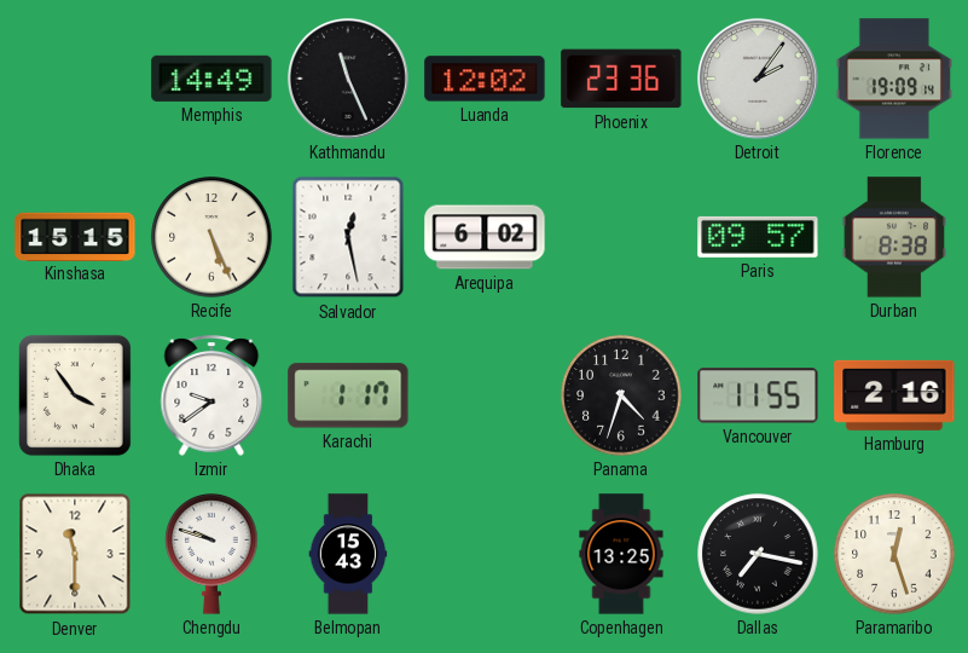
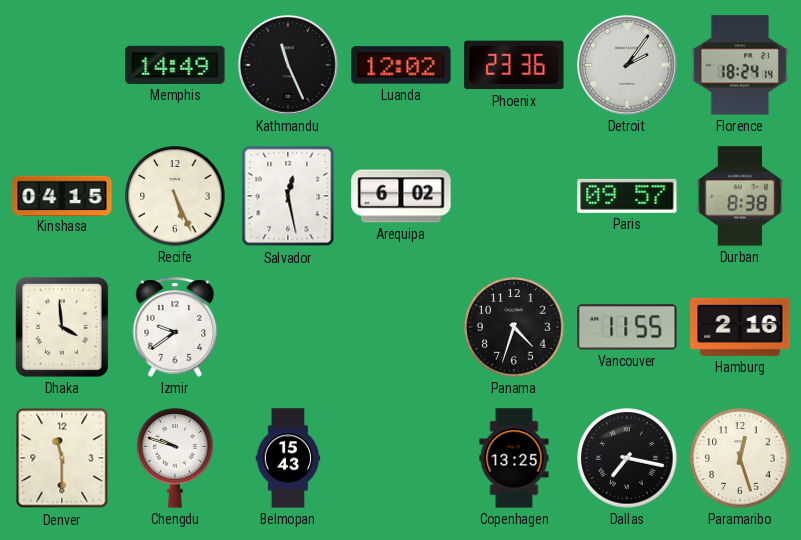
Florence: 19:09 -> 18:24
Kinshasa: 15:15 -> 04:15
Dhaka: 3:54 -> 3:59
Karachi: 1:17 -> none
